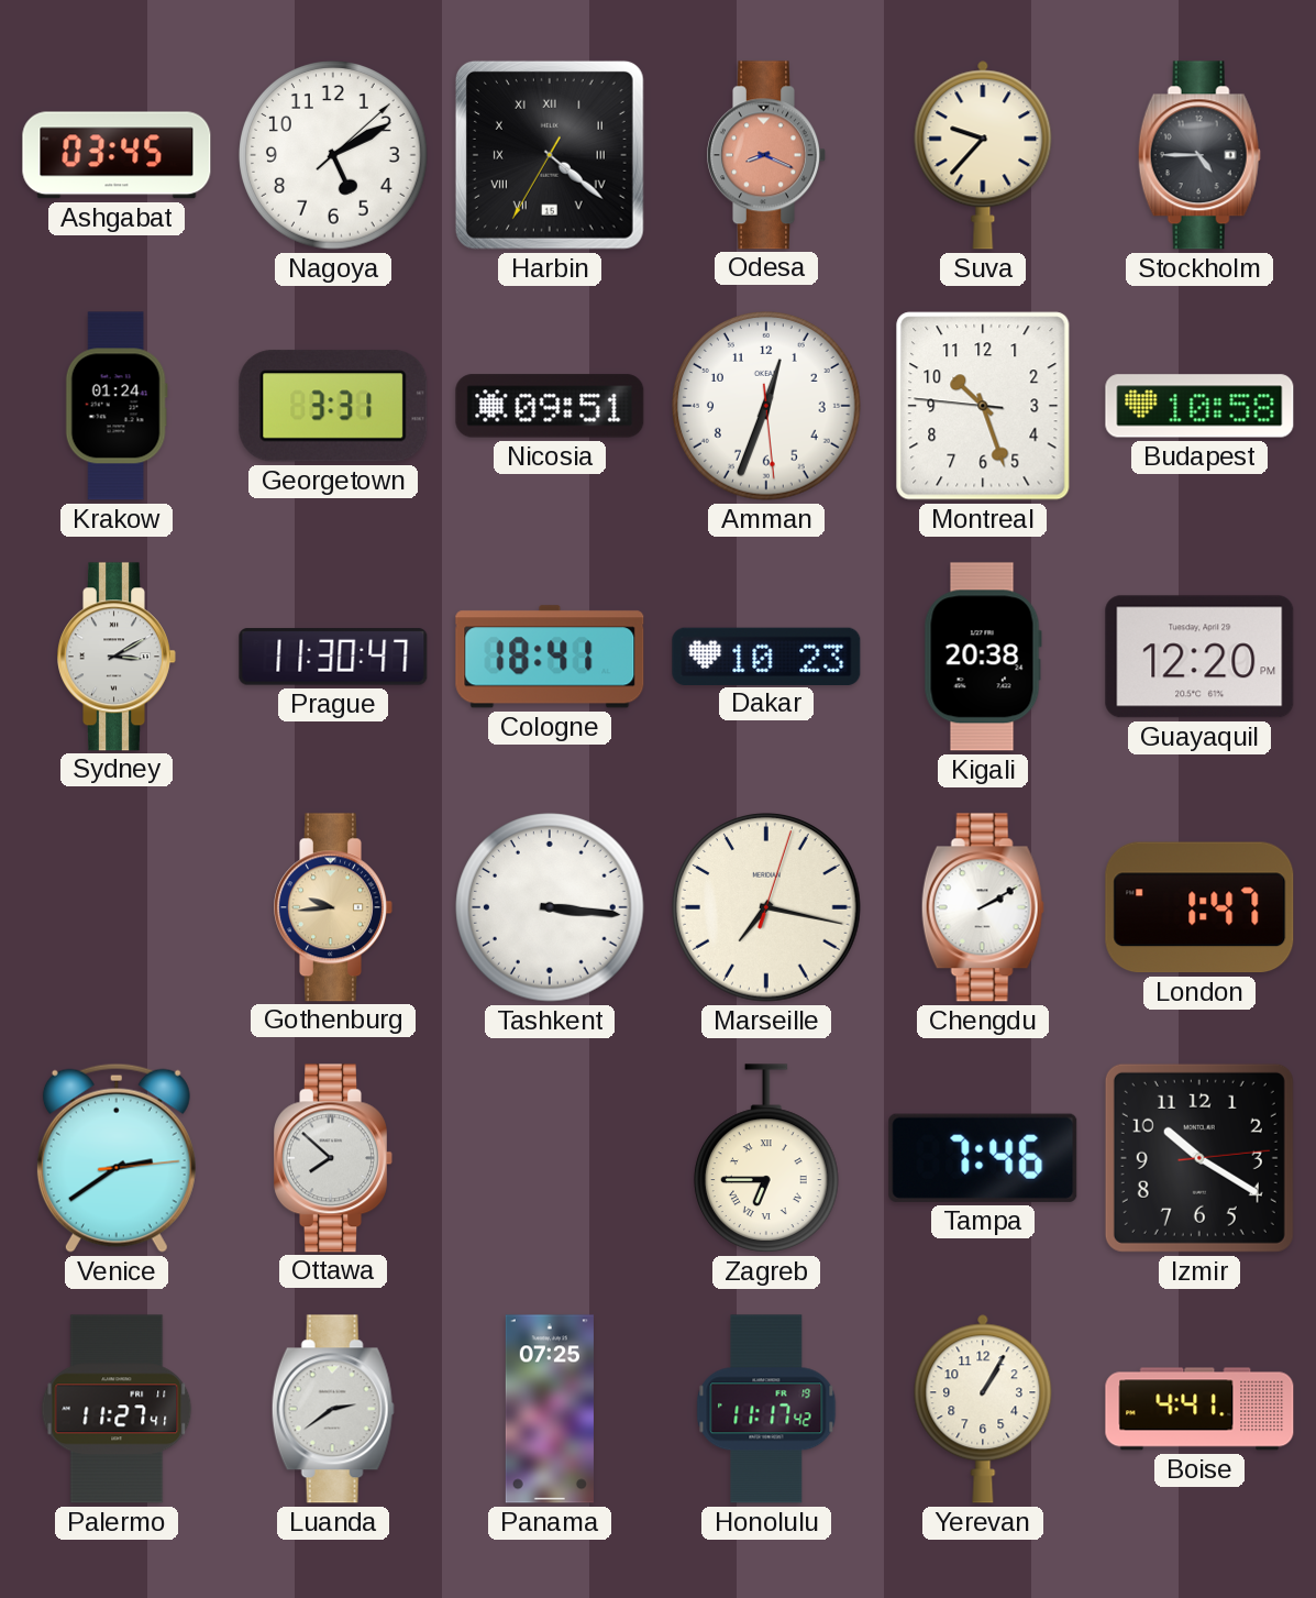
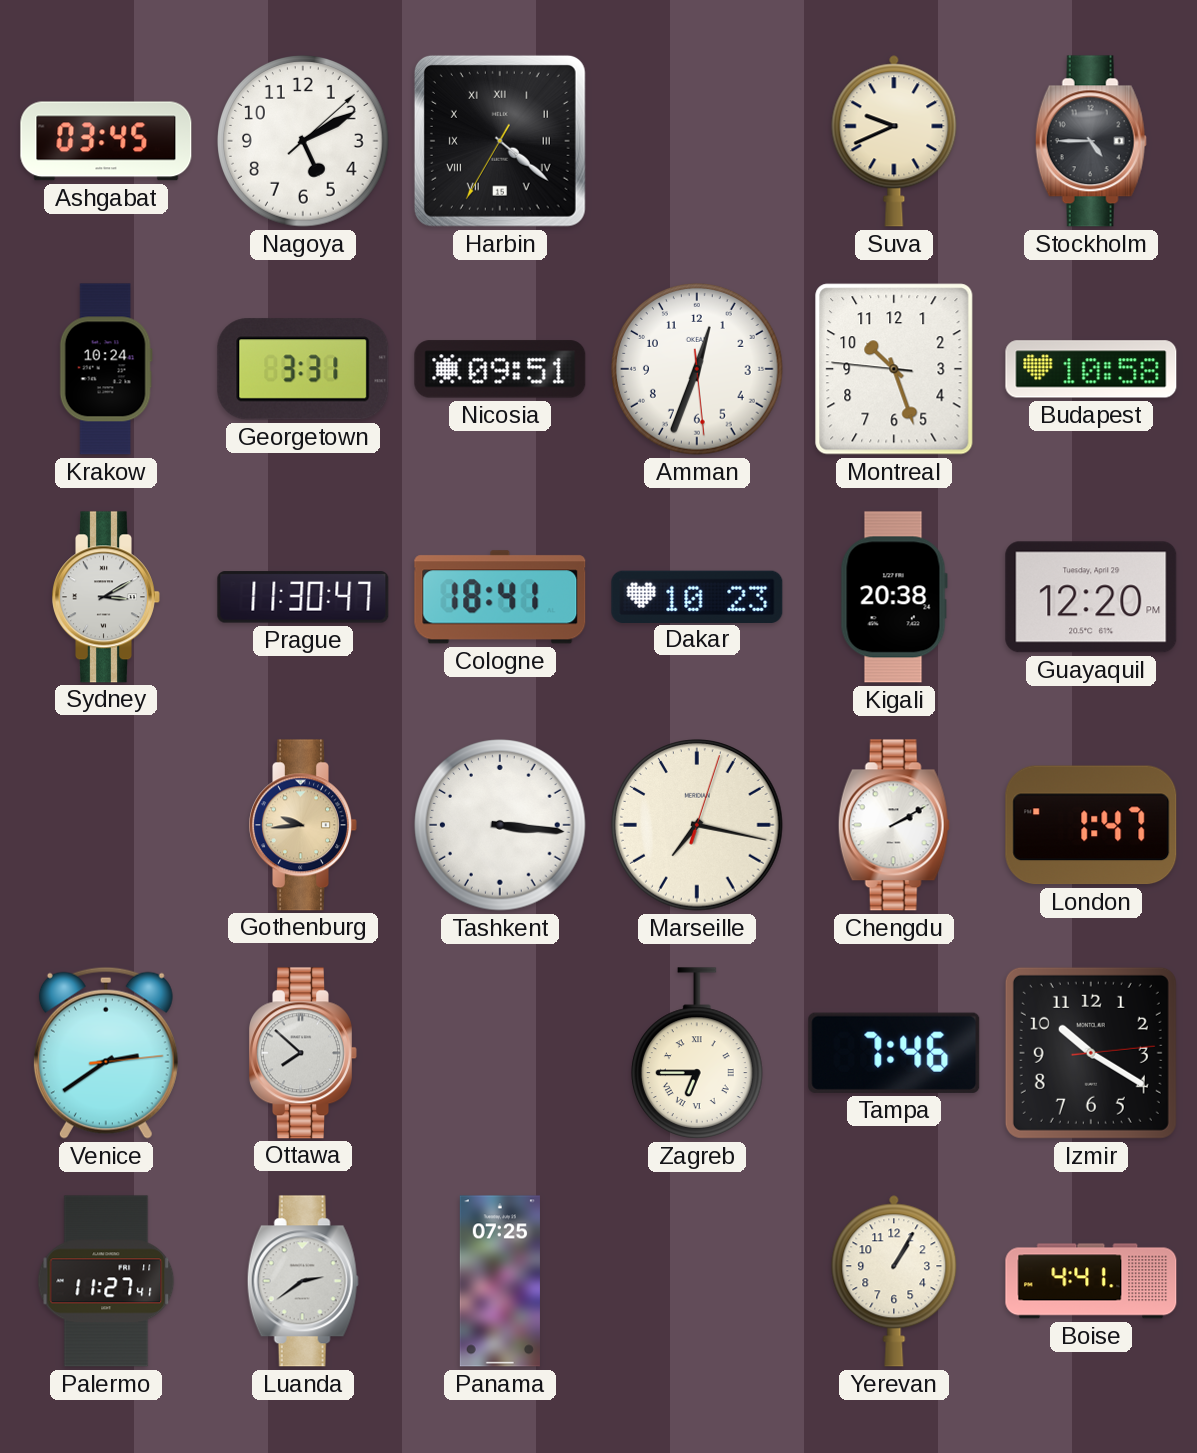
Odesa: 8:19 -> none
Suva: 9:37 -> 9:41
Krakow: 01:24 -> 10:24
Honolulu: 11:17 -> none
